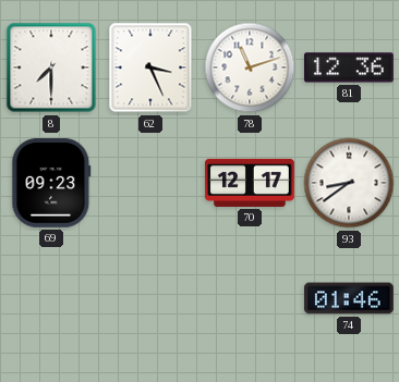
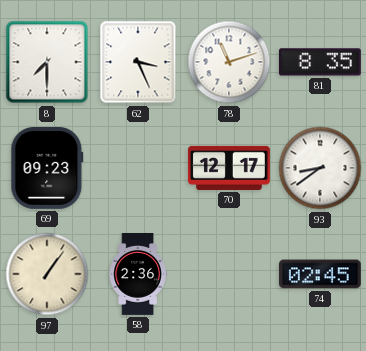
81: 12:36 -> 8:35
97: none -> 1:06
58: none -> 2:36
74: 01:46 -> 02:45
